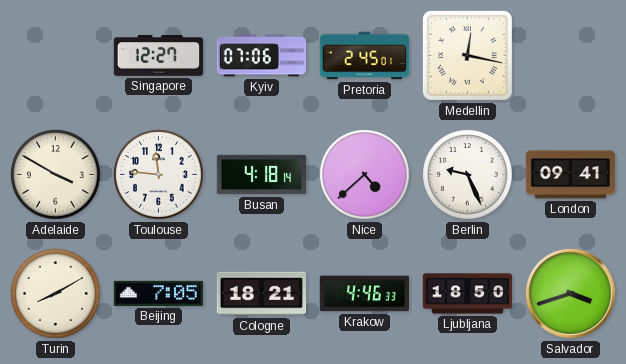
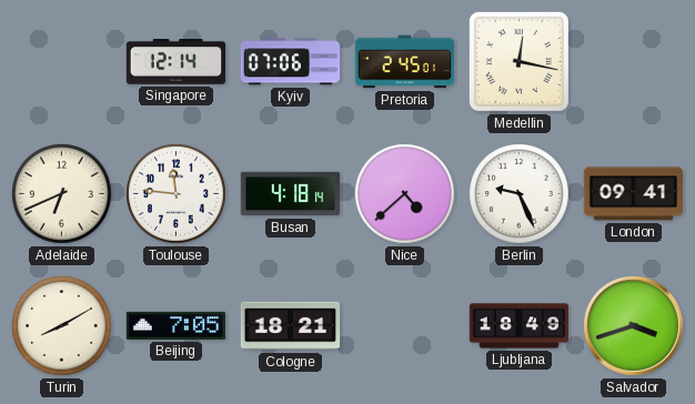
Singapore: 12:27 -> 12:14
Adelaide: 3:50 -> 6:41
Krakow: 4:46 -> none
Ljubljana: 18:50 -> 18:49
